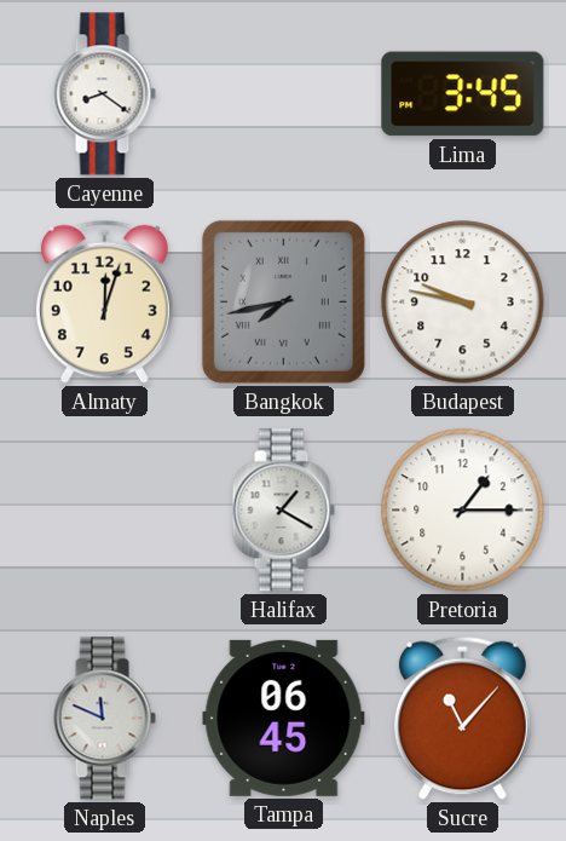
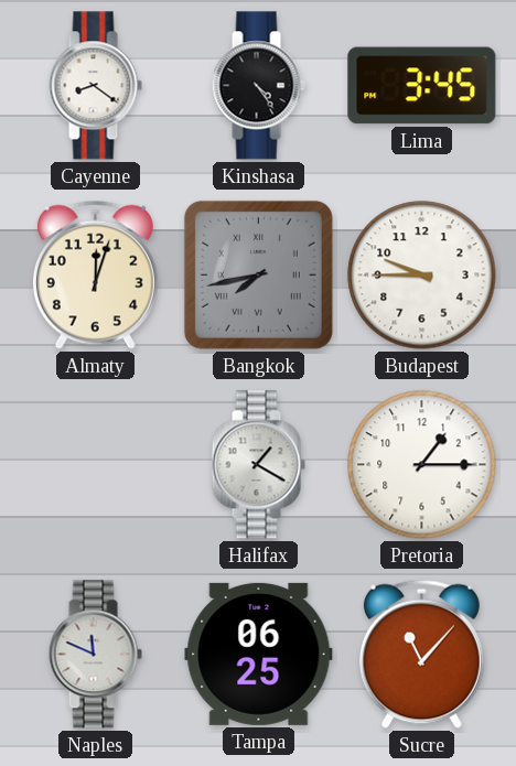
Kinshasa: none -> 4:24
Budapest: 9:47 -> 9:45
Tampa: 06:45 -> 06:25
